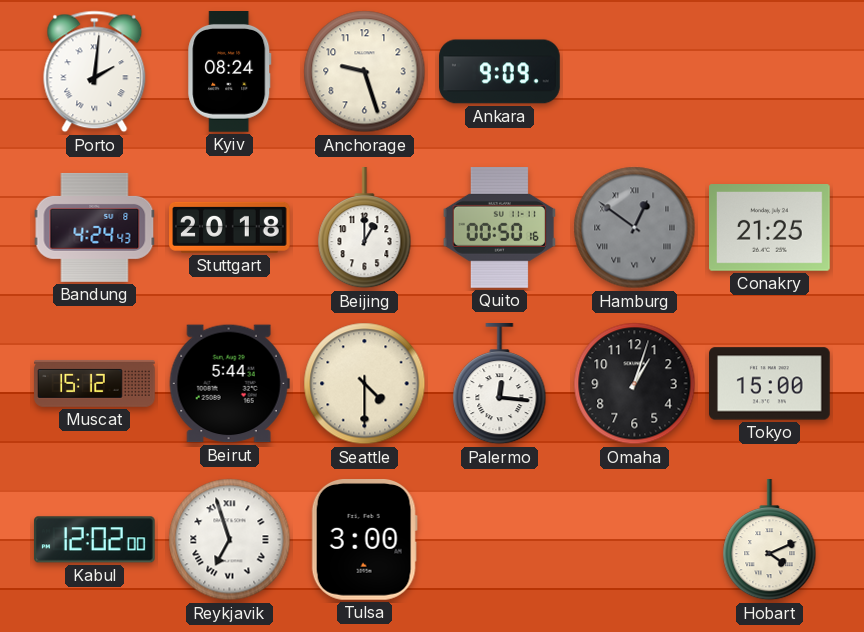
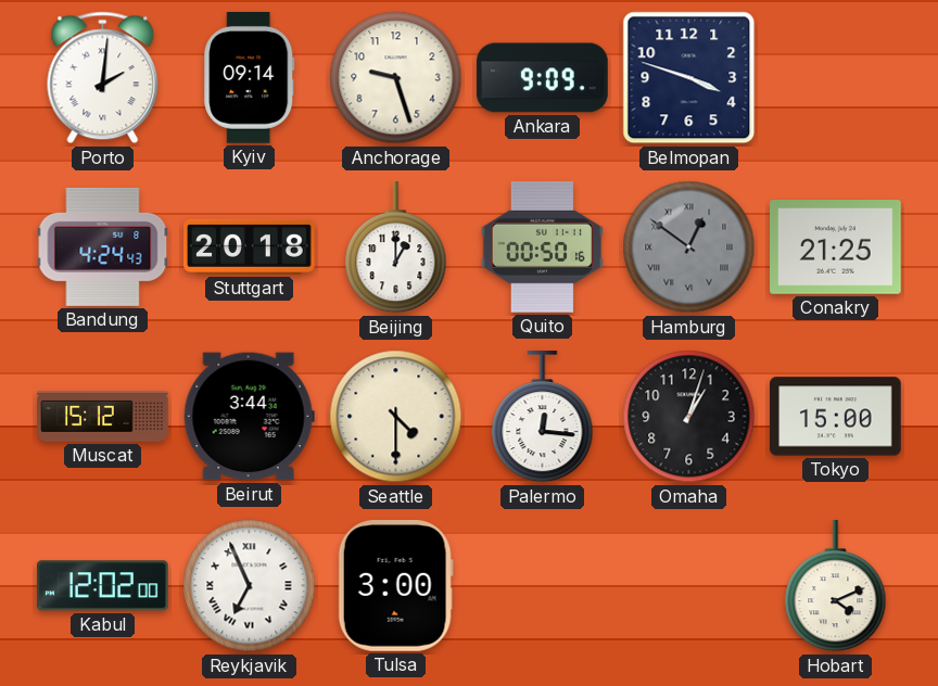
Kyiv: 08:24 -> 09:14
Belmopan: none -> 3:48
Beirut: 5:44 -> 3:44
Reykjavik: 6:57 -> 6:56
